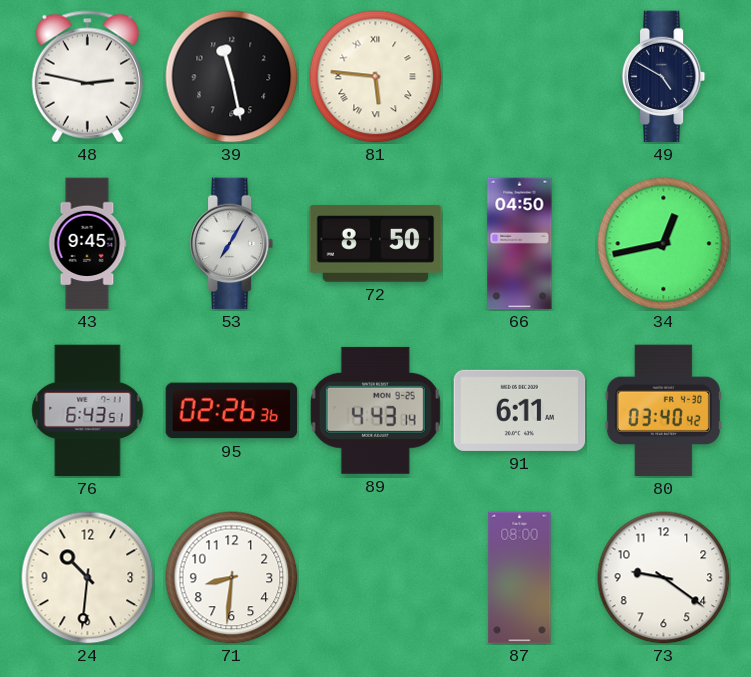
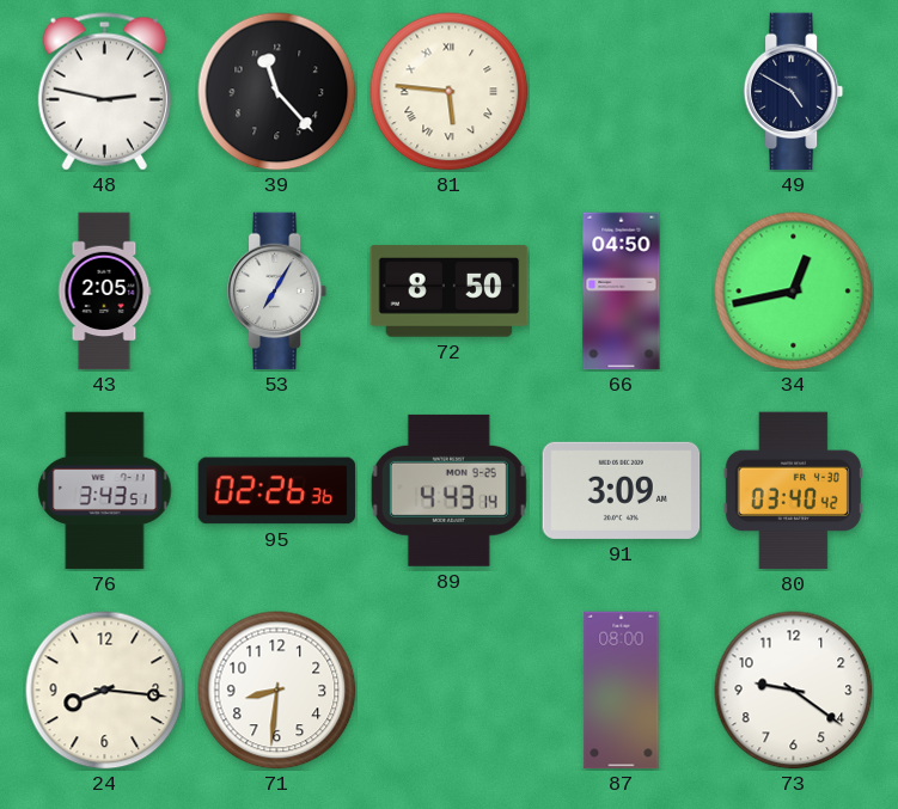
39: 11:28 -> 11:23
43: 9:45 -> 2:05
76: 6:43 -> 3:43
91: 6:11 -> 3:09
24: 10:31 -> 8:16
